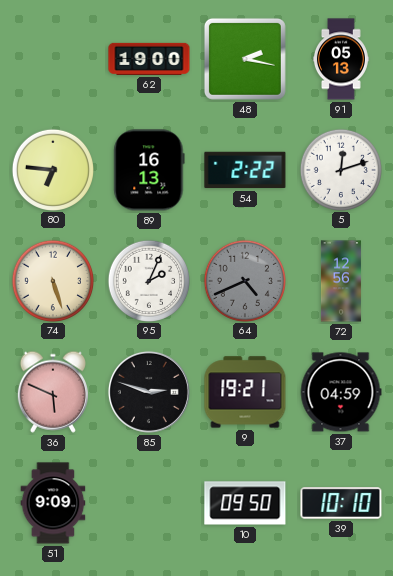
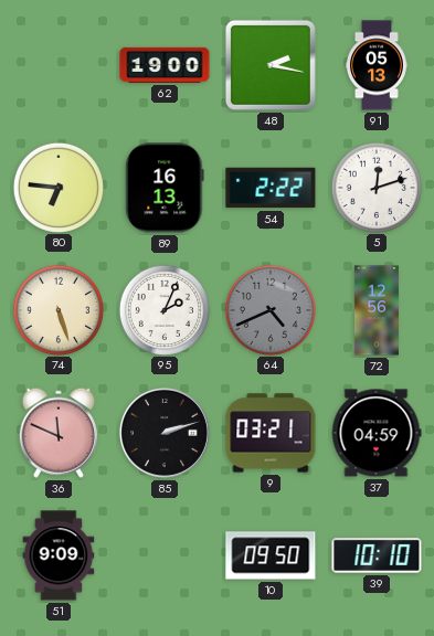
36: 5:49 -> 11:49
85: 2:48 -> 2:12
9: 19:21 -> 03:21
